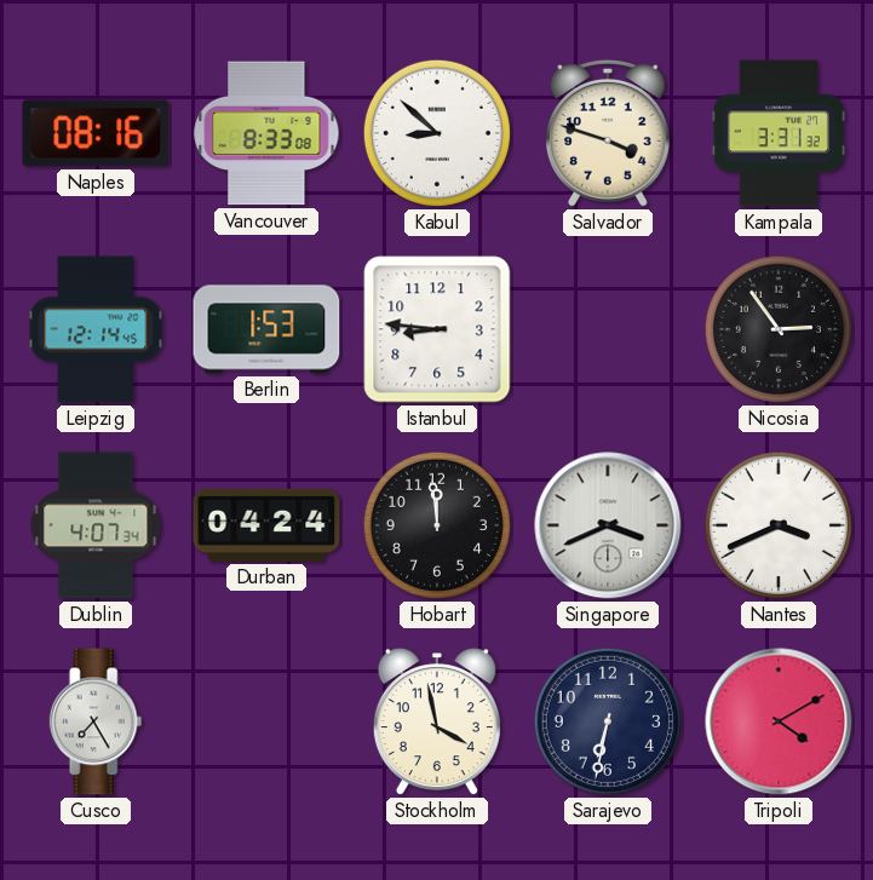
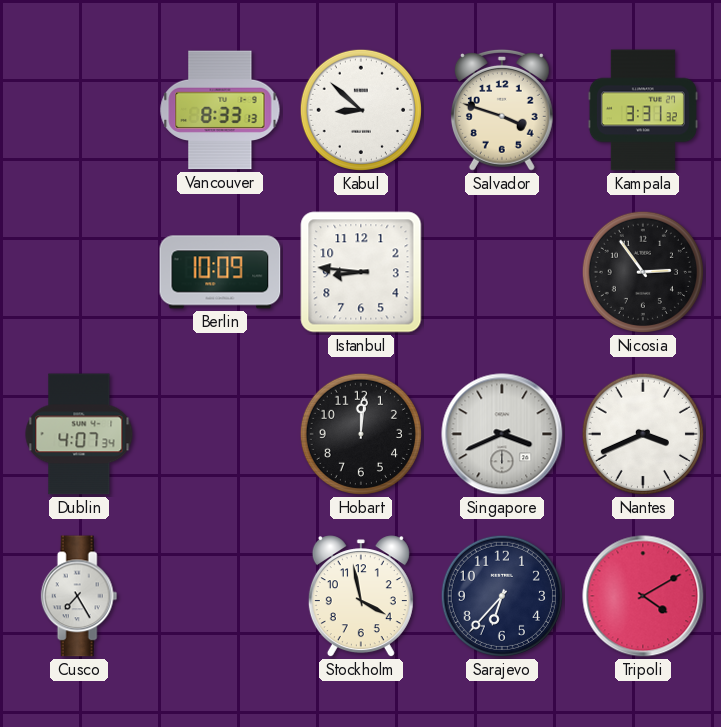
Naples: 08:16 -> none
Vancouver: 8:33:08 -> 8:33:13
Leipzig: 12:14 -> none
Berlin: 1:53 -> 10:09
Durban: 04:24 -> none
Hobart: 11:59 -> 12:01
Sarajevo: 6:32 -> 6:37
